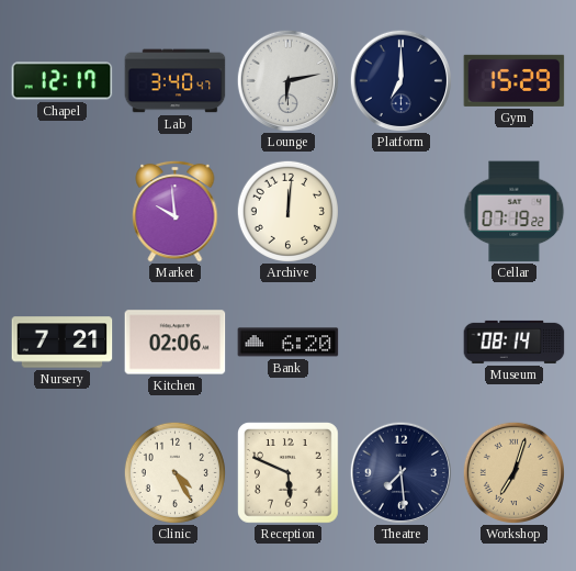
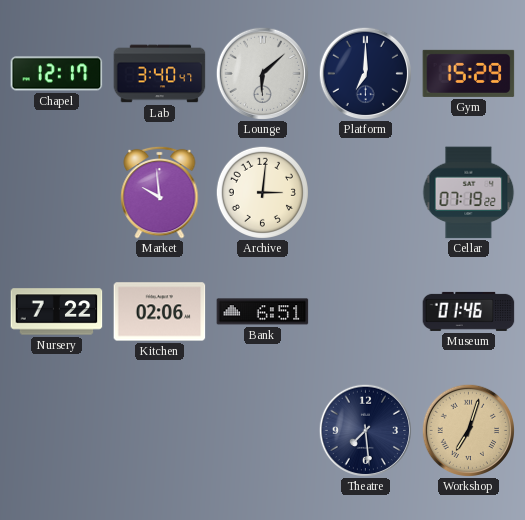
Lounge: 6:13 -> 6:08
Archive: 12:01 -> 3:01
Nursery: 7:21 -> 7:22
Bank: 6:20 -> 6:51
Museum: 08:14 -> 01:46
Clinic: 4:25 -> none
Reception: 5:49 -> none
